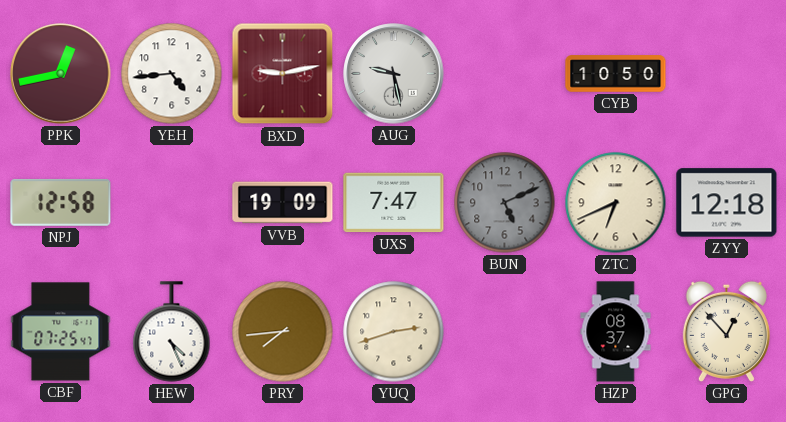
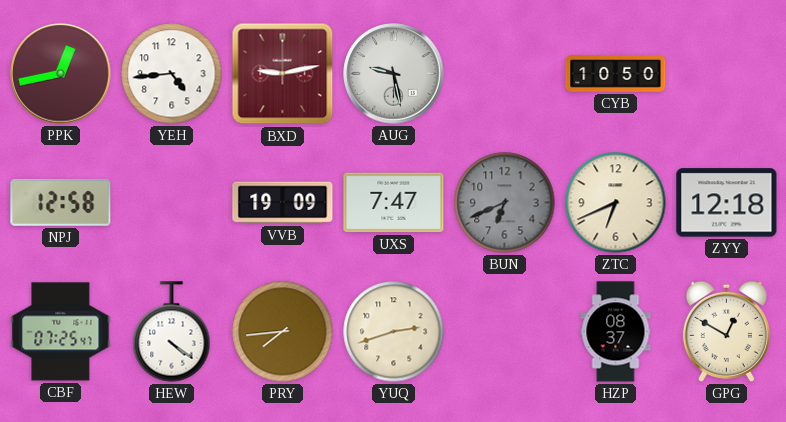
BUN: 5:11 -> 6:41
HEW: 4:26 -> 4:21
GPG: 12:53 -> 12:50
